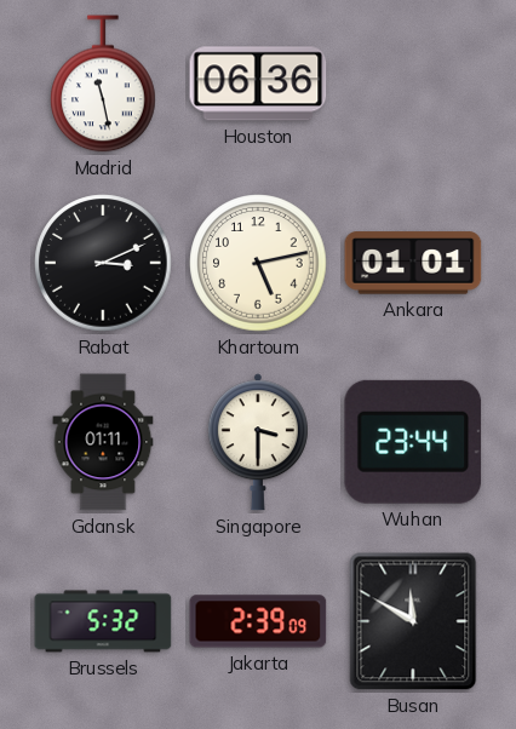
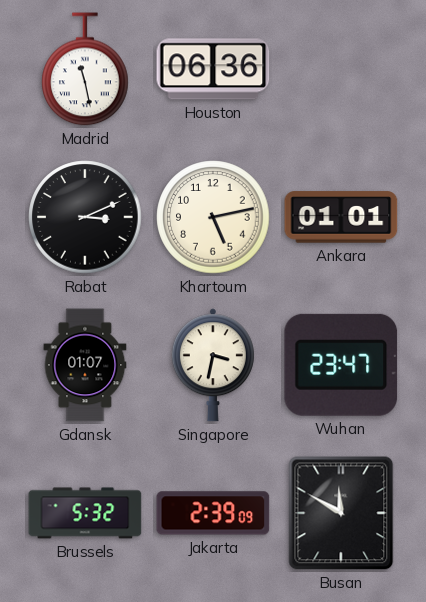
Gdansk: 01:11 -> 01:07
Singapore: 3:30 -> 3:32
Wuhan: 23:44 -> 23:47
